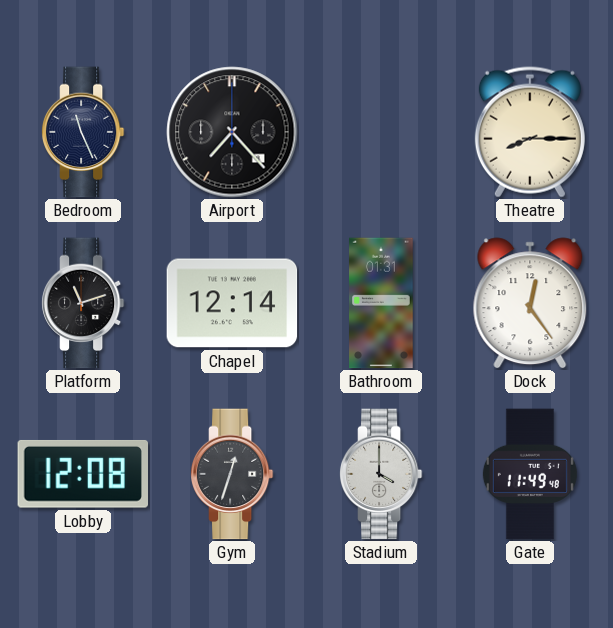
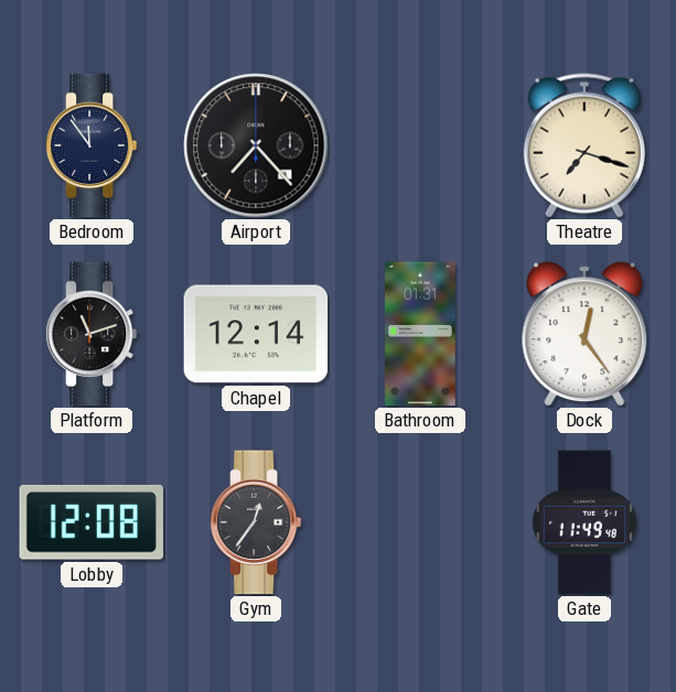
Bedroom: 11:26 -> 11:54
Theatre: 8:15 -> 7:18
Gym: 12:33 -> 12:36
Stadium: 4:00 -> none
